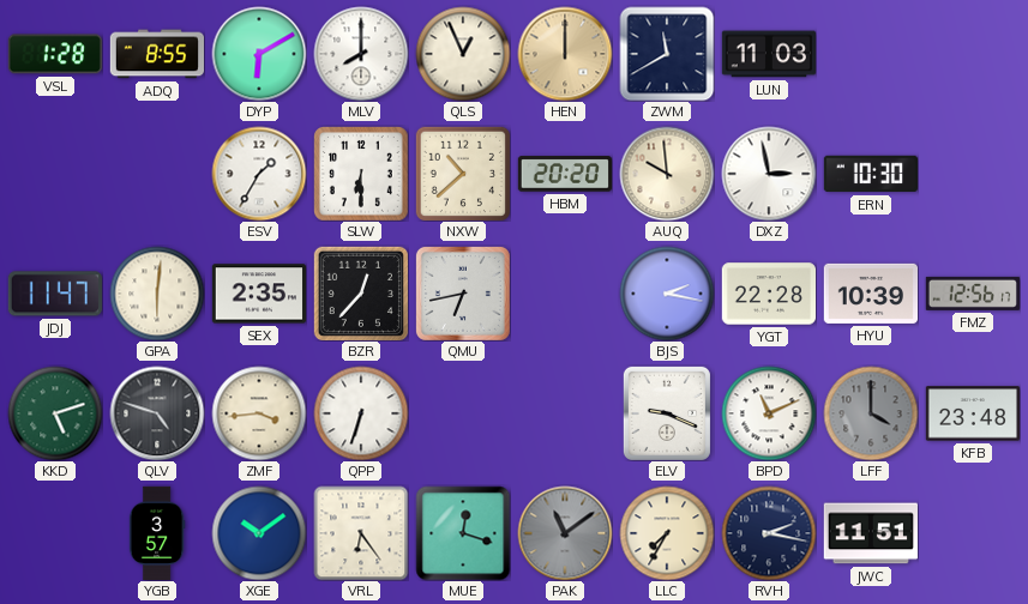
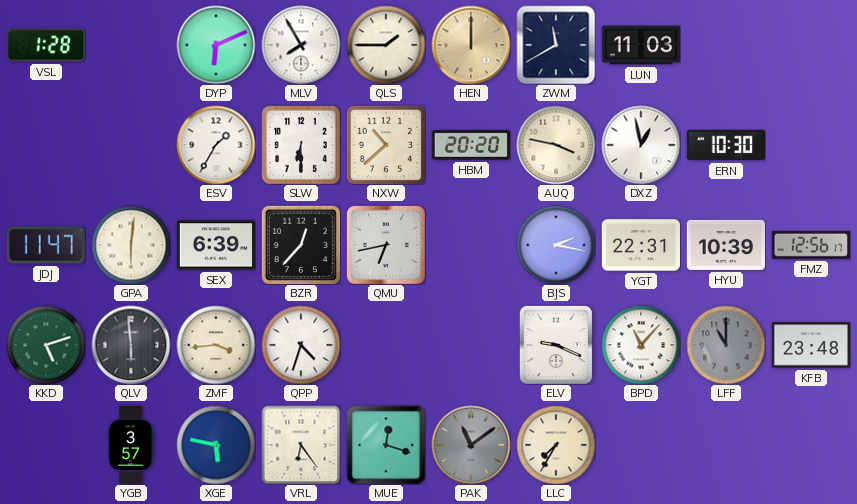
ADQ: 8:55 -> none
DYP: 6:10 -> 6:11
MLV: 8:00 -> 7:55
QLS: 12:56 -> 1:45
AUQ: 9:59 -> 3:47
DXZ: 2:58 -> 12:58
SEX: 2:35 -> 6:39
YGT: 22:28 -> 22:31
QLV: 4:48 -> 5:59
QPP: 6:33 -> 4:33
BPD: 11:11 -> 11:07
LFF: 4:00 -> 11:00
XGE: 10:09 -> 5:47
RVH: 2:17 -> none
JWC: 11:51 -> none
